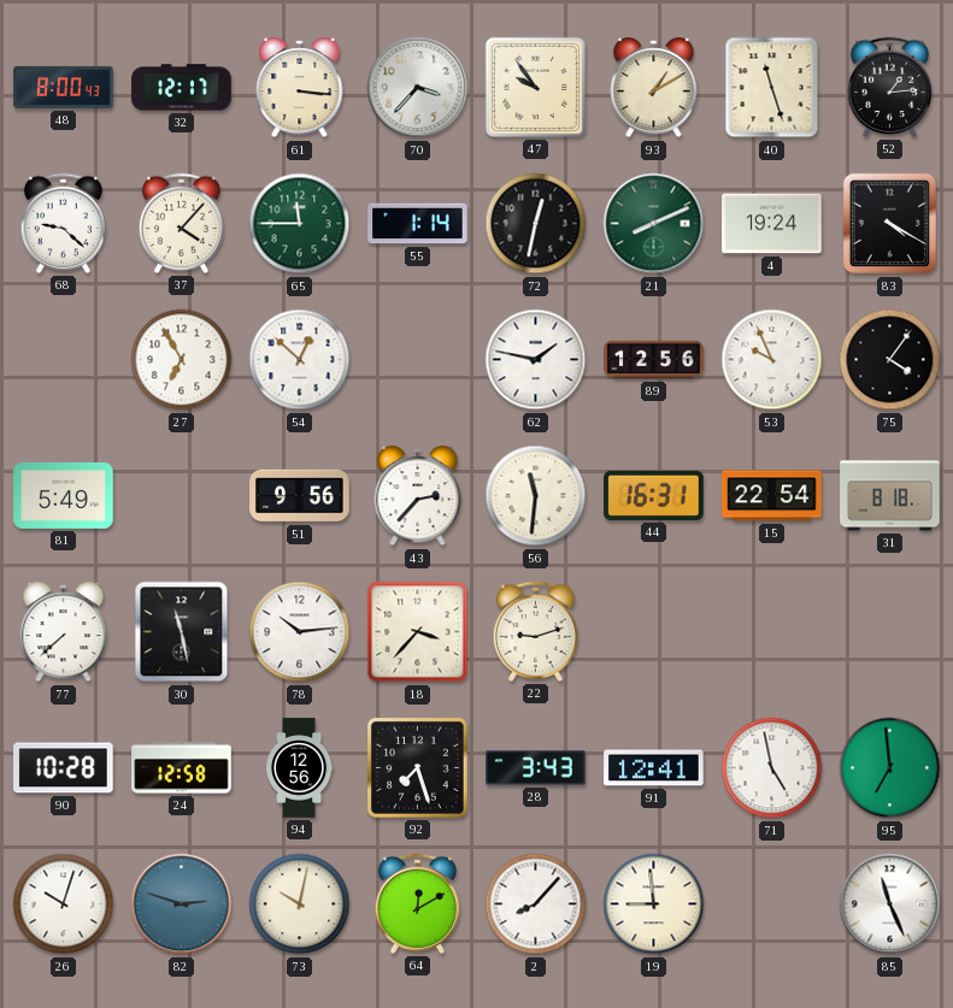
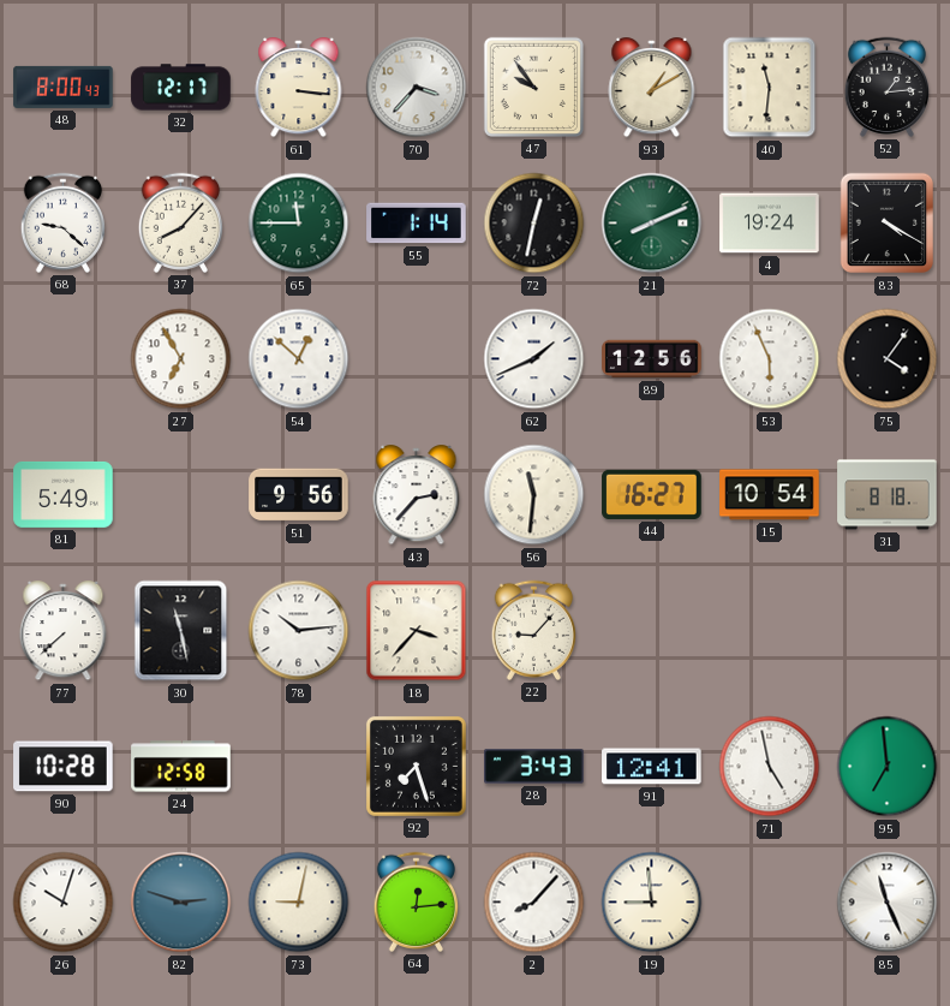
40: 11:27 -> 11:31
37: 4:07 -> 8:07
62: 1:47 -> 1:41
53: 9:56 -> 5:56
44: 16:31 -> 16:27
15: 22:54 -> 10:54
22: 9:12 -> 9:07
94: 12:56 -> none
73: 10:02 -> 9:02
64: 12:10 -> 12:14
